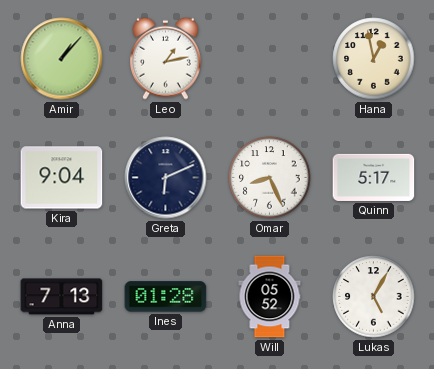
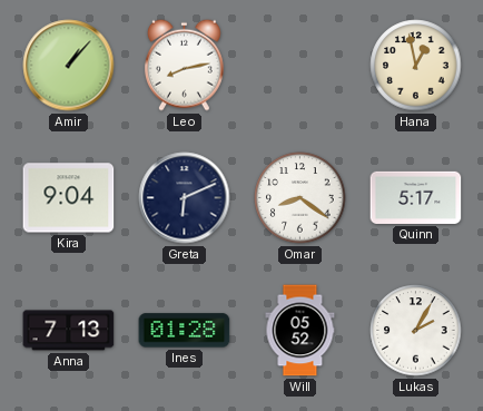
Leo: 1:13 -> 8:13
Omar: 8:26 -> 8:21
Lukas: 5:05 -> 2:05
